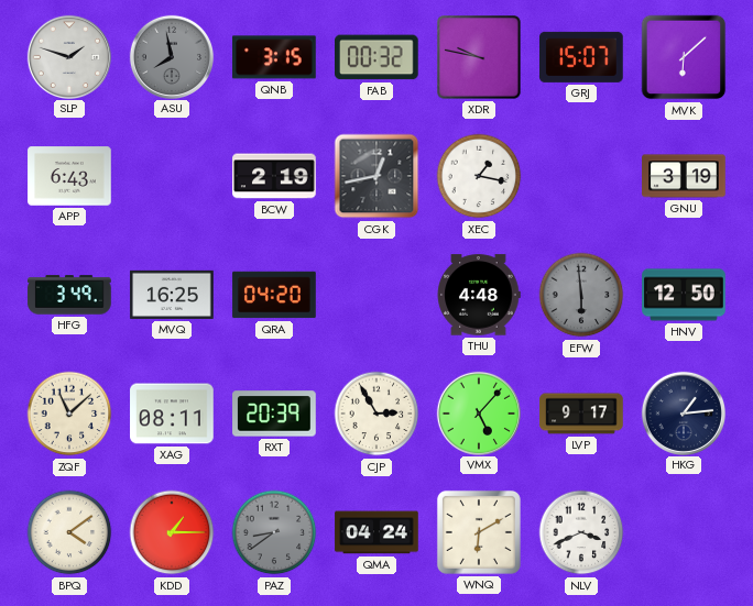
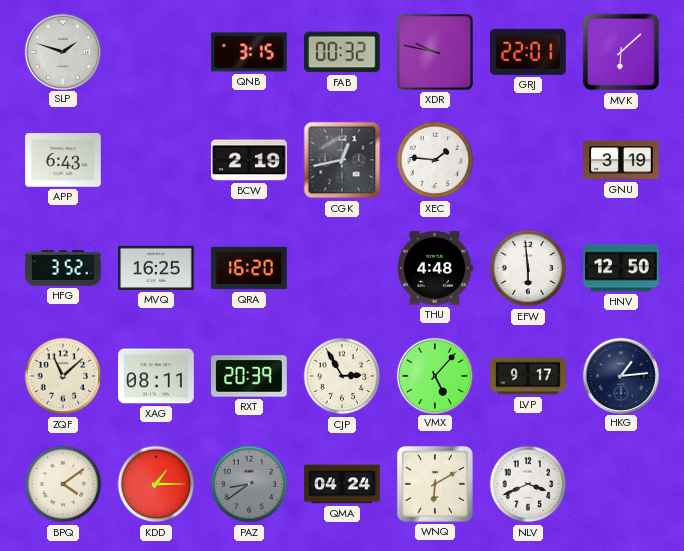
ASU: 7:58 -> none
GRJ: 15:07 -> 22:01
XEC: 1:17 -> 1:46
HFG: 3:49 -> 3:52
QRA: 04:20 -> 16:20
EFW dial: grey -> white
